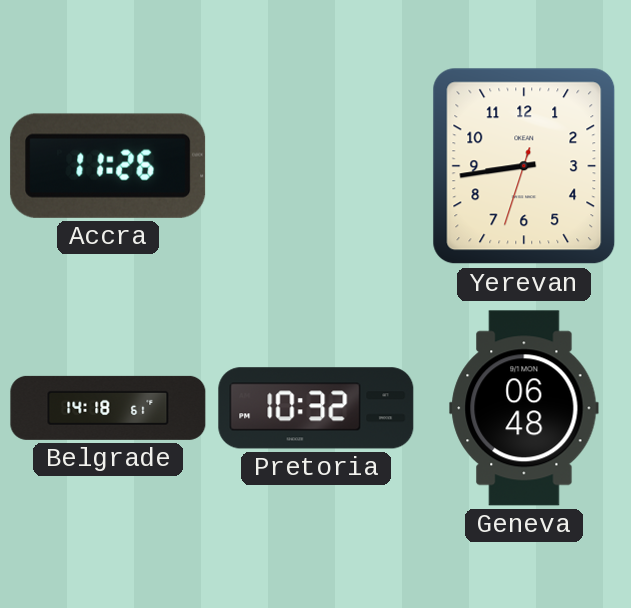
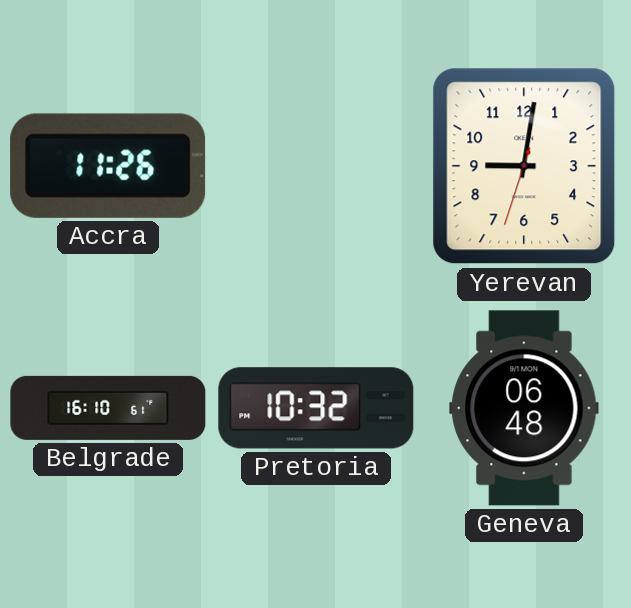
Yerevan: 8:43 -> 9:01
Belgrade: 14:18 -> 16:10
